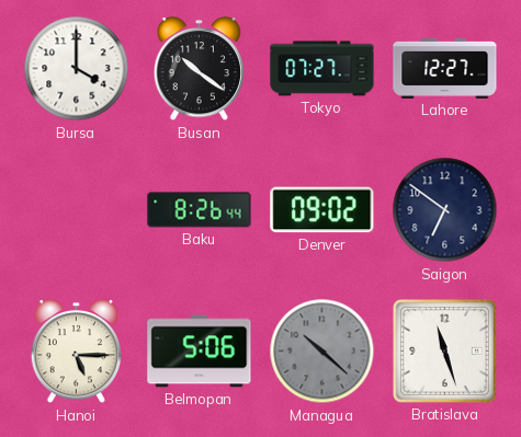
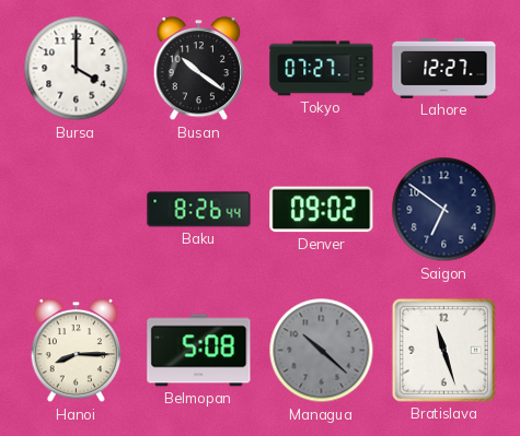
Hanoi: 5:15 -> 8:15
Belmopan: 5:06 -> 5:08
